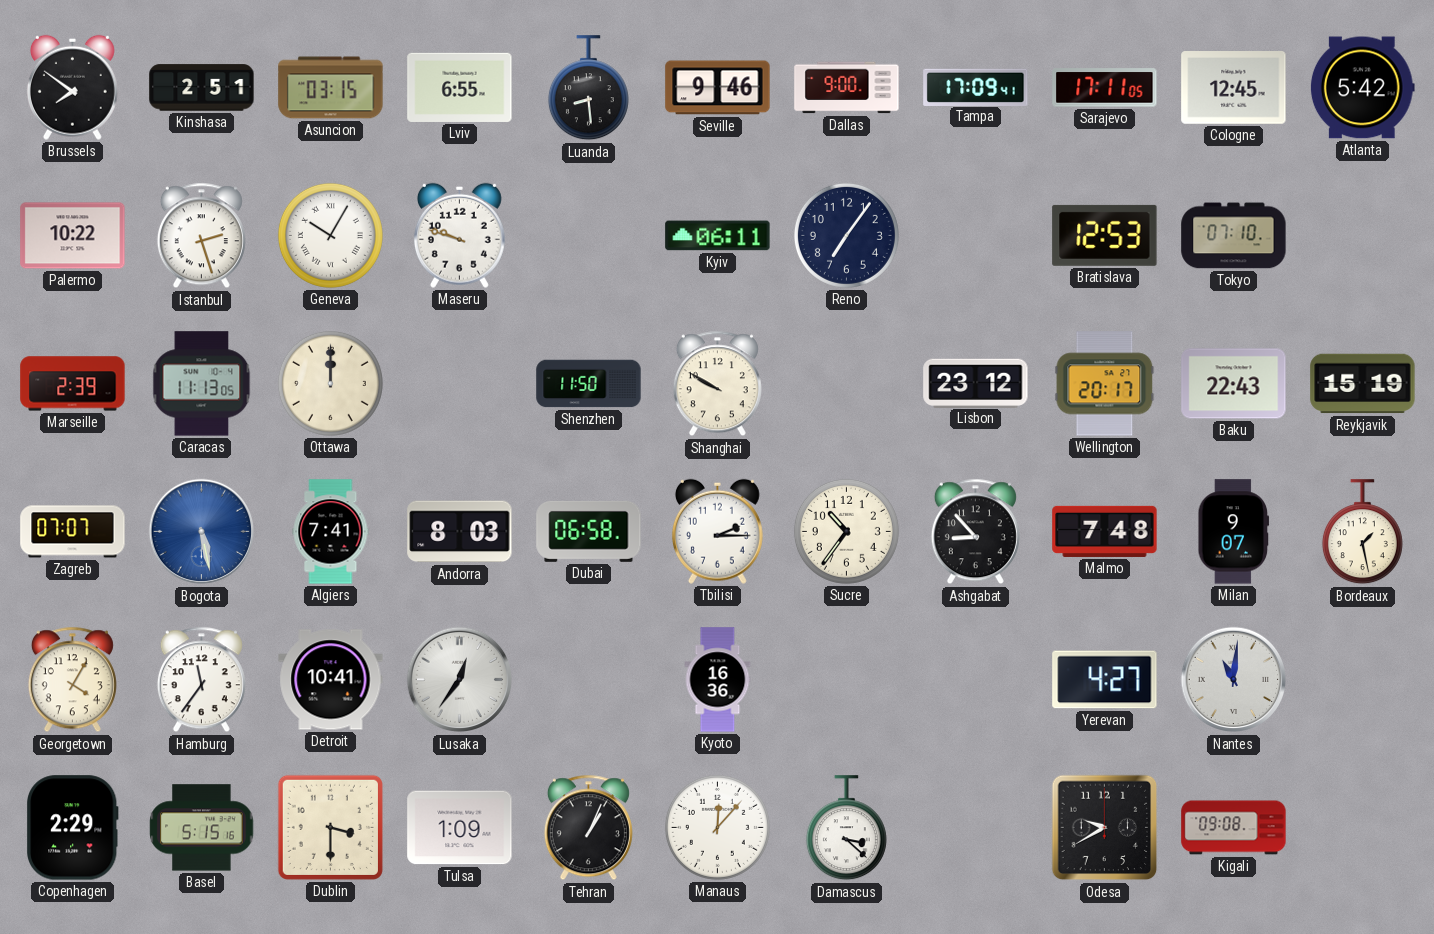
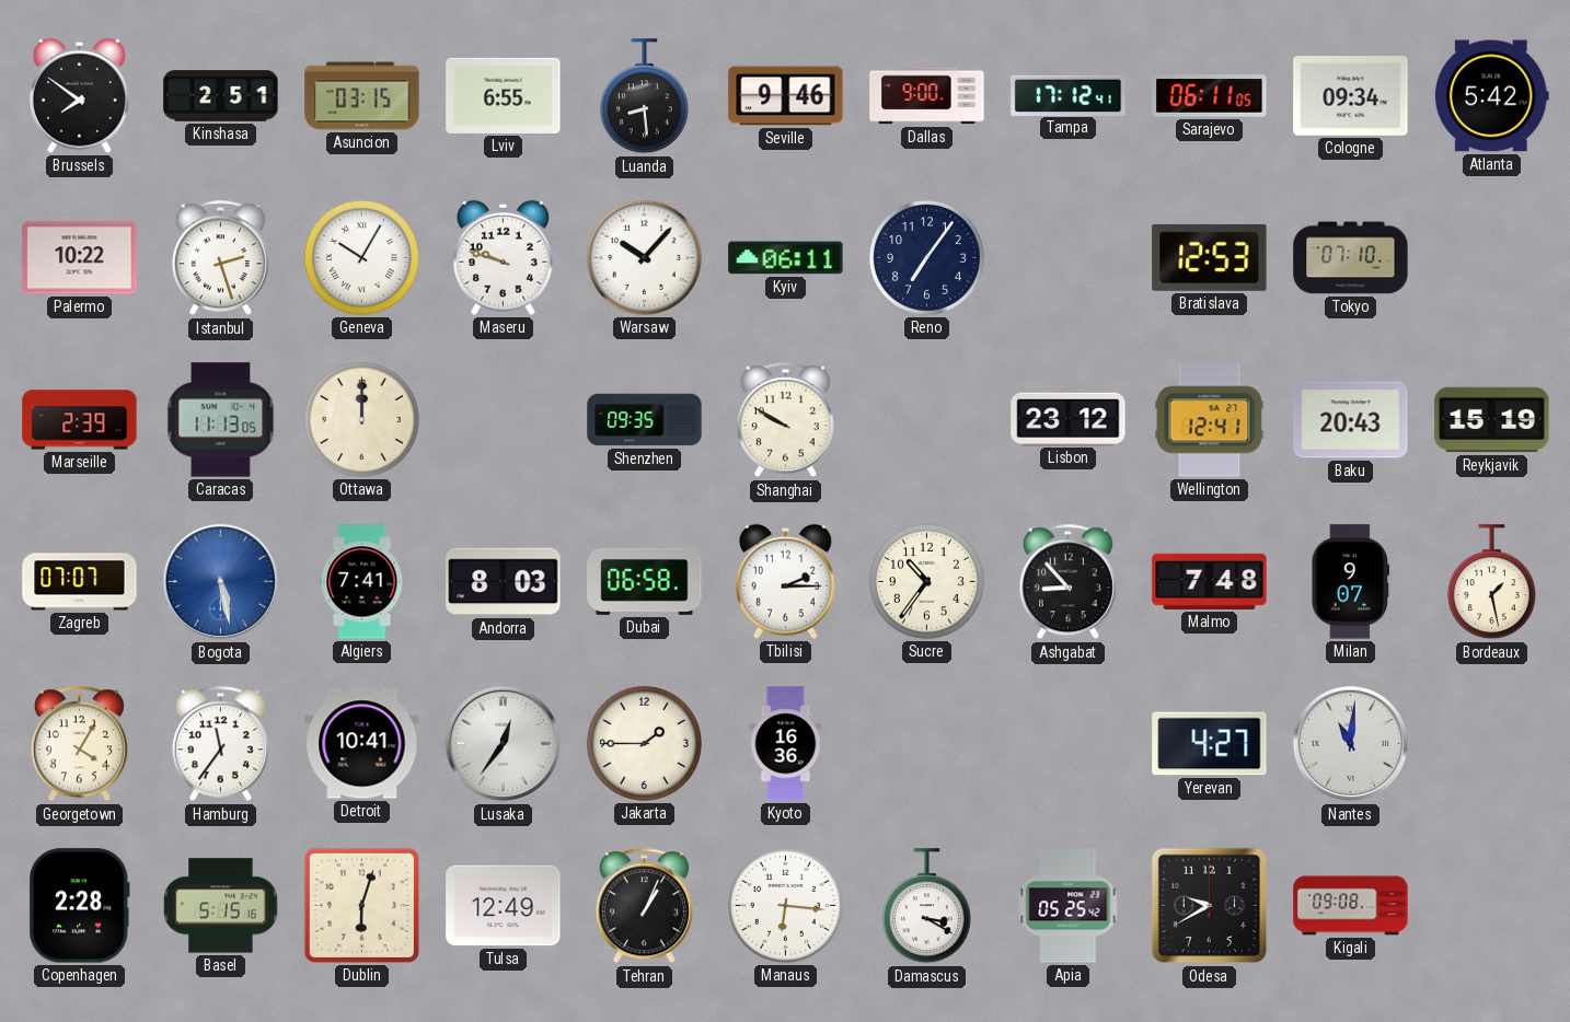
Tampa: 17:09 -> 17:12
Sarajevo: 17:11 -> 06:11
Cologne: 12:45 -> 09:34
Warsaw: none -> 10:07
Shenzhen: 11:50 -> 09:35
Wellington: 20:17 -> 12:41
Baku: 22:43 -> 20:43
Jakarta: none -> 1:45
Copenhagen: 2:29 -> 2:28
Dublin: 3:30 -> 6:03
Tulsa: 1:09 -> 12:49
Manaus: 12:07 -> 6:16
Damascus: 3:22 -> 3:20
Apia: none -> 05:25
